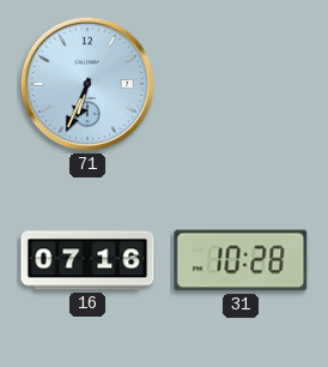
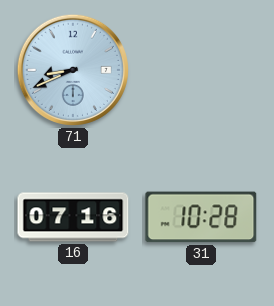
71: 6:34 -> 8:41
